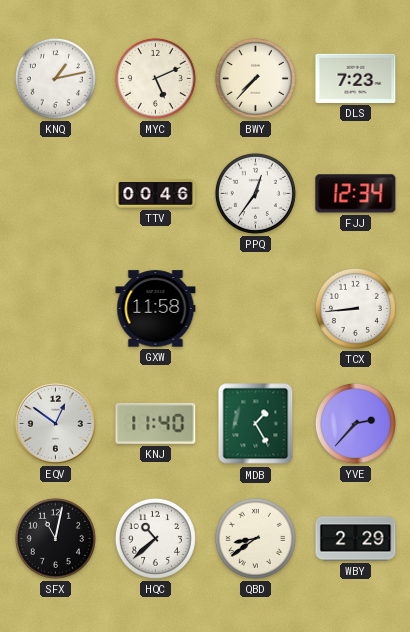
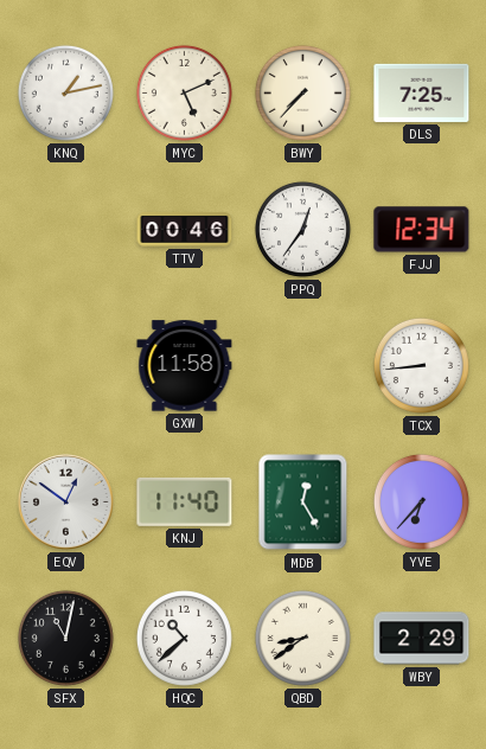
DLS: 7:23 -> 7:25
MDB: 1:25 -> 12:25
YVE: 2:37 -> 6:37
